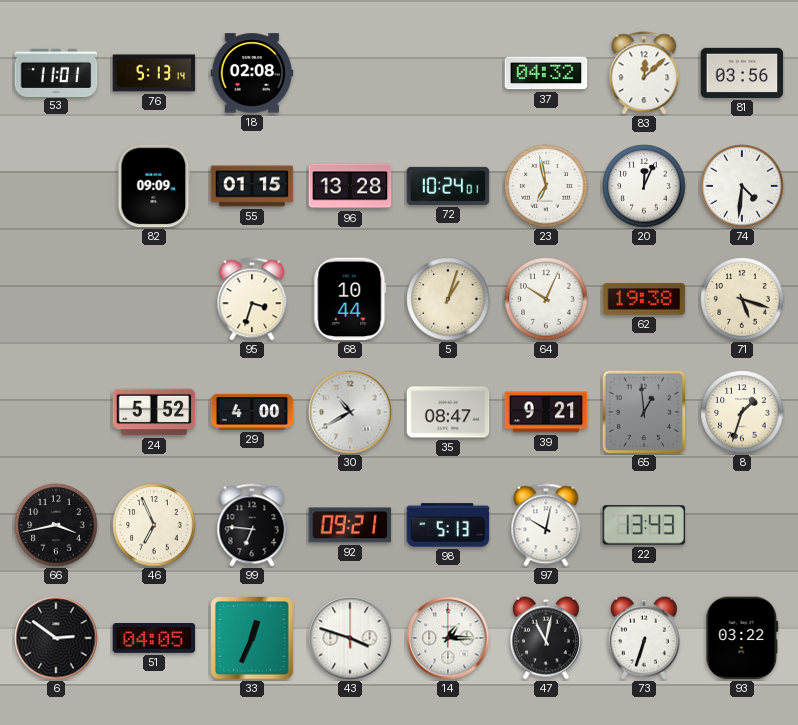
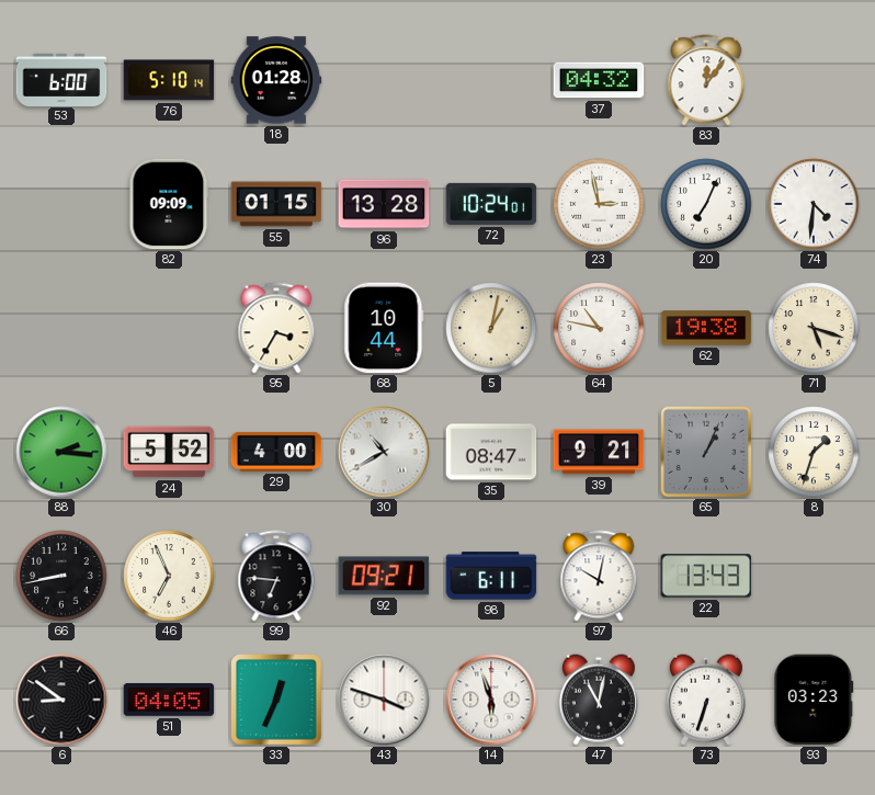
53: 11:01 -> 6:00
76: 5:13 -> 5:10
18: 02:08 -> 01:28
83: 12:08 -> 12:06
81: 03:56 -> none
23: 6:58 -> 2:58
20: 12:04 -> 7:04
95: 3:33 -> 3:35
5: 1:03 -> 1:02
64: 10:04 -> 10:47
88: none -> 2:16
65: 12:59 -> 1:04
66: 3:43 -> 8:43
98: 5:13 -> 6:11
6: 2:51 -> 8:51
14: 1:15 -> 5:57
93: 03:22 -> 03:23
